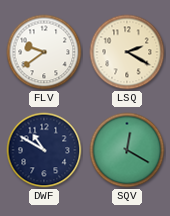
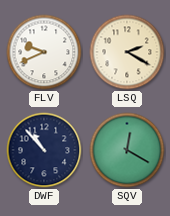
FLV: 9:39 -> 9:41
DWF: 10:50 -> 10:53
